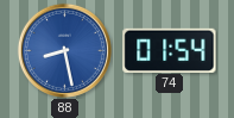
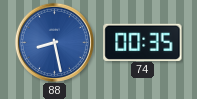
74: 01:54 -> 00:35
